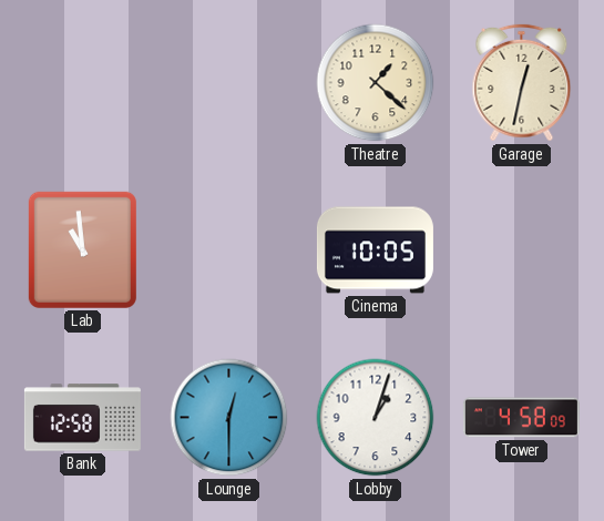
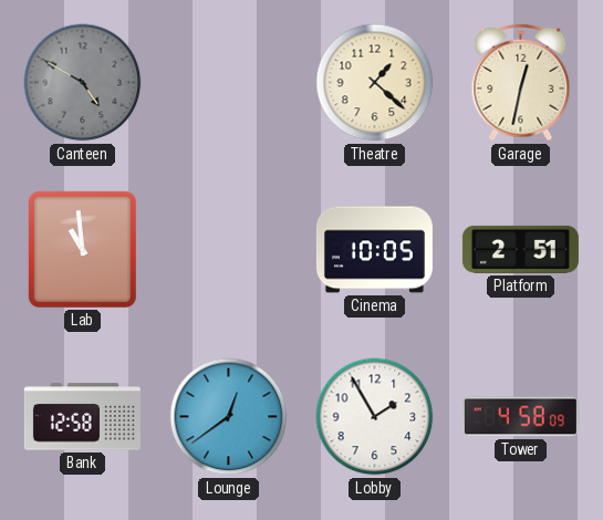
Canteen: none -> 4:50
Platform: none -> 2:51
Lounge: 12:30 -> 12:39
Lobby: 1:03 -> 1:55
